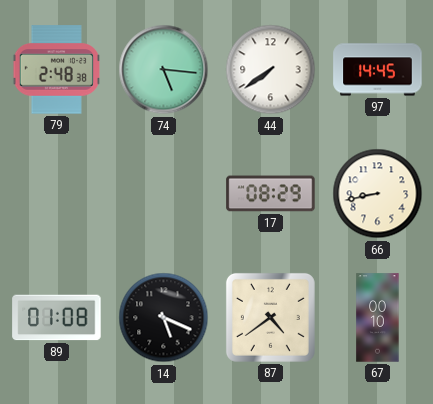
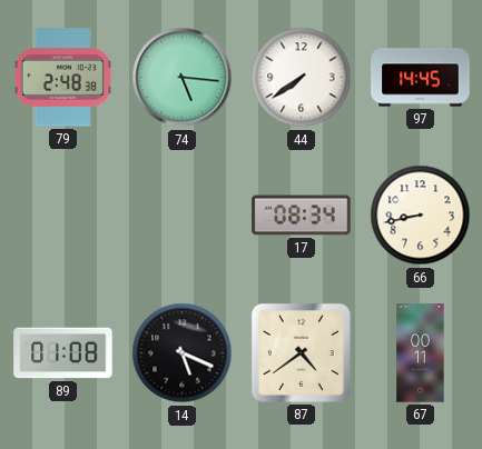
17: 08:29 -> 08:34
67: 00:10 -> 00:11
